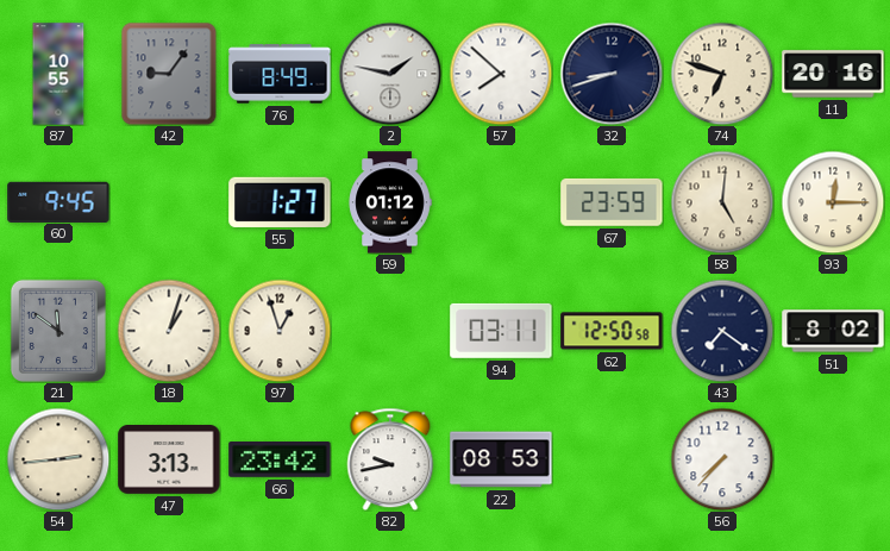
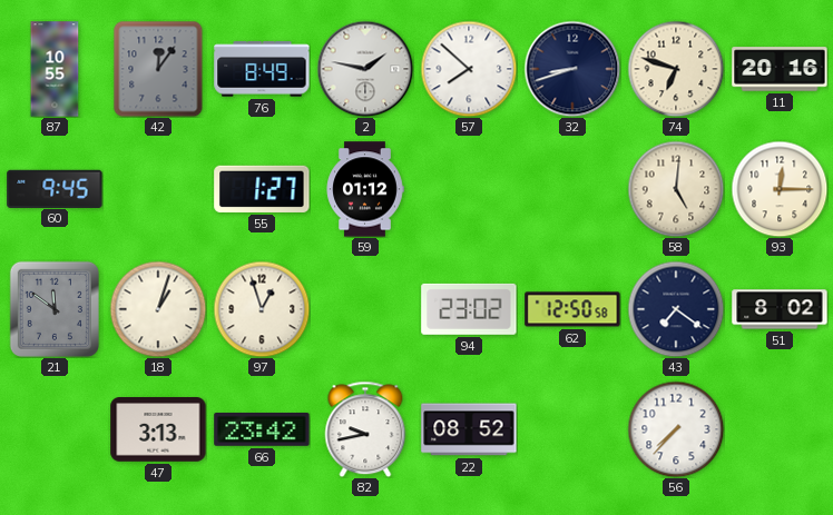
42: 9:06 -> 12:06
67: 23:59 -> none
94: 03:11 -> 23:02
54: 2:44 -> none
22: 08:53 -> 08:52
